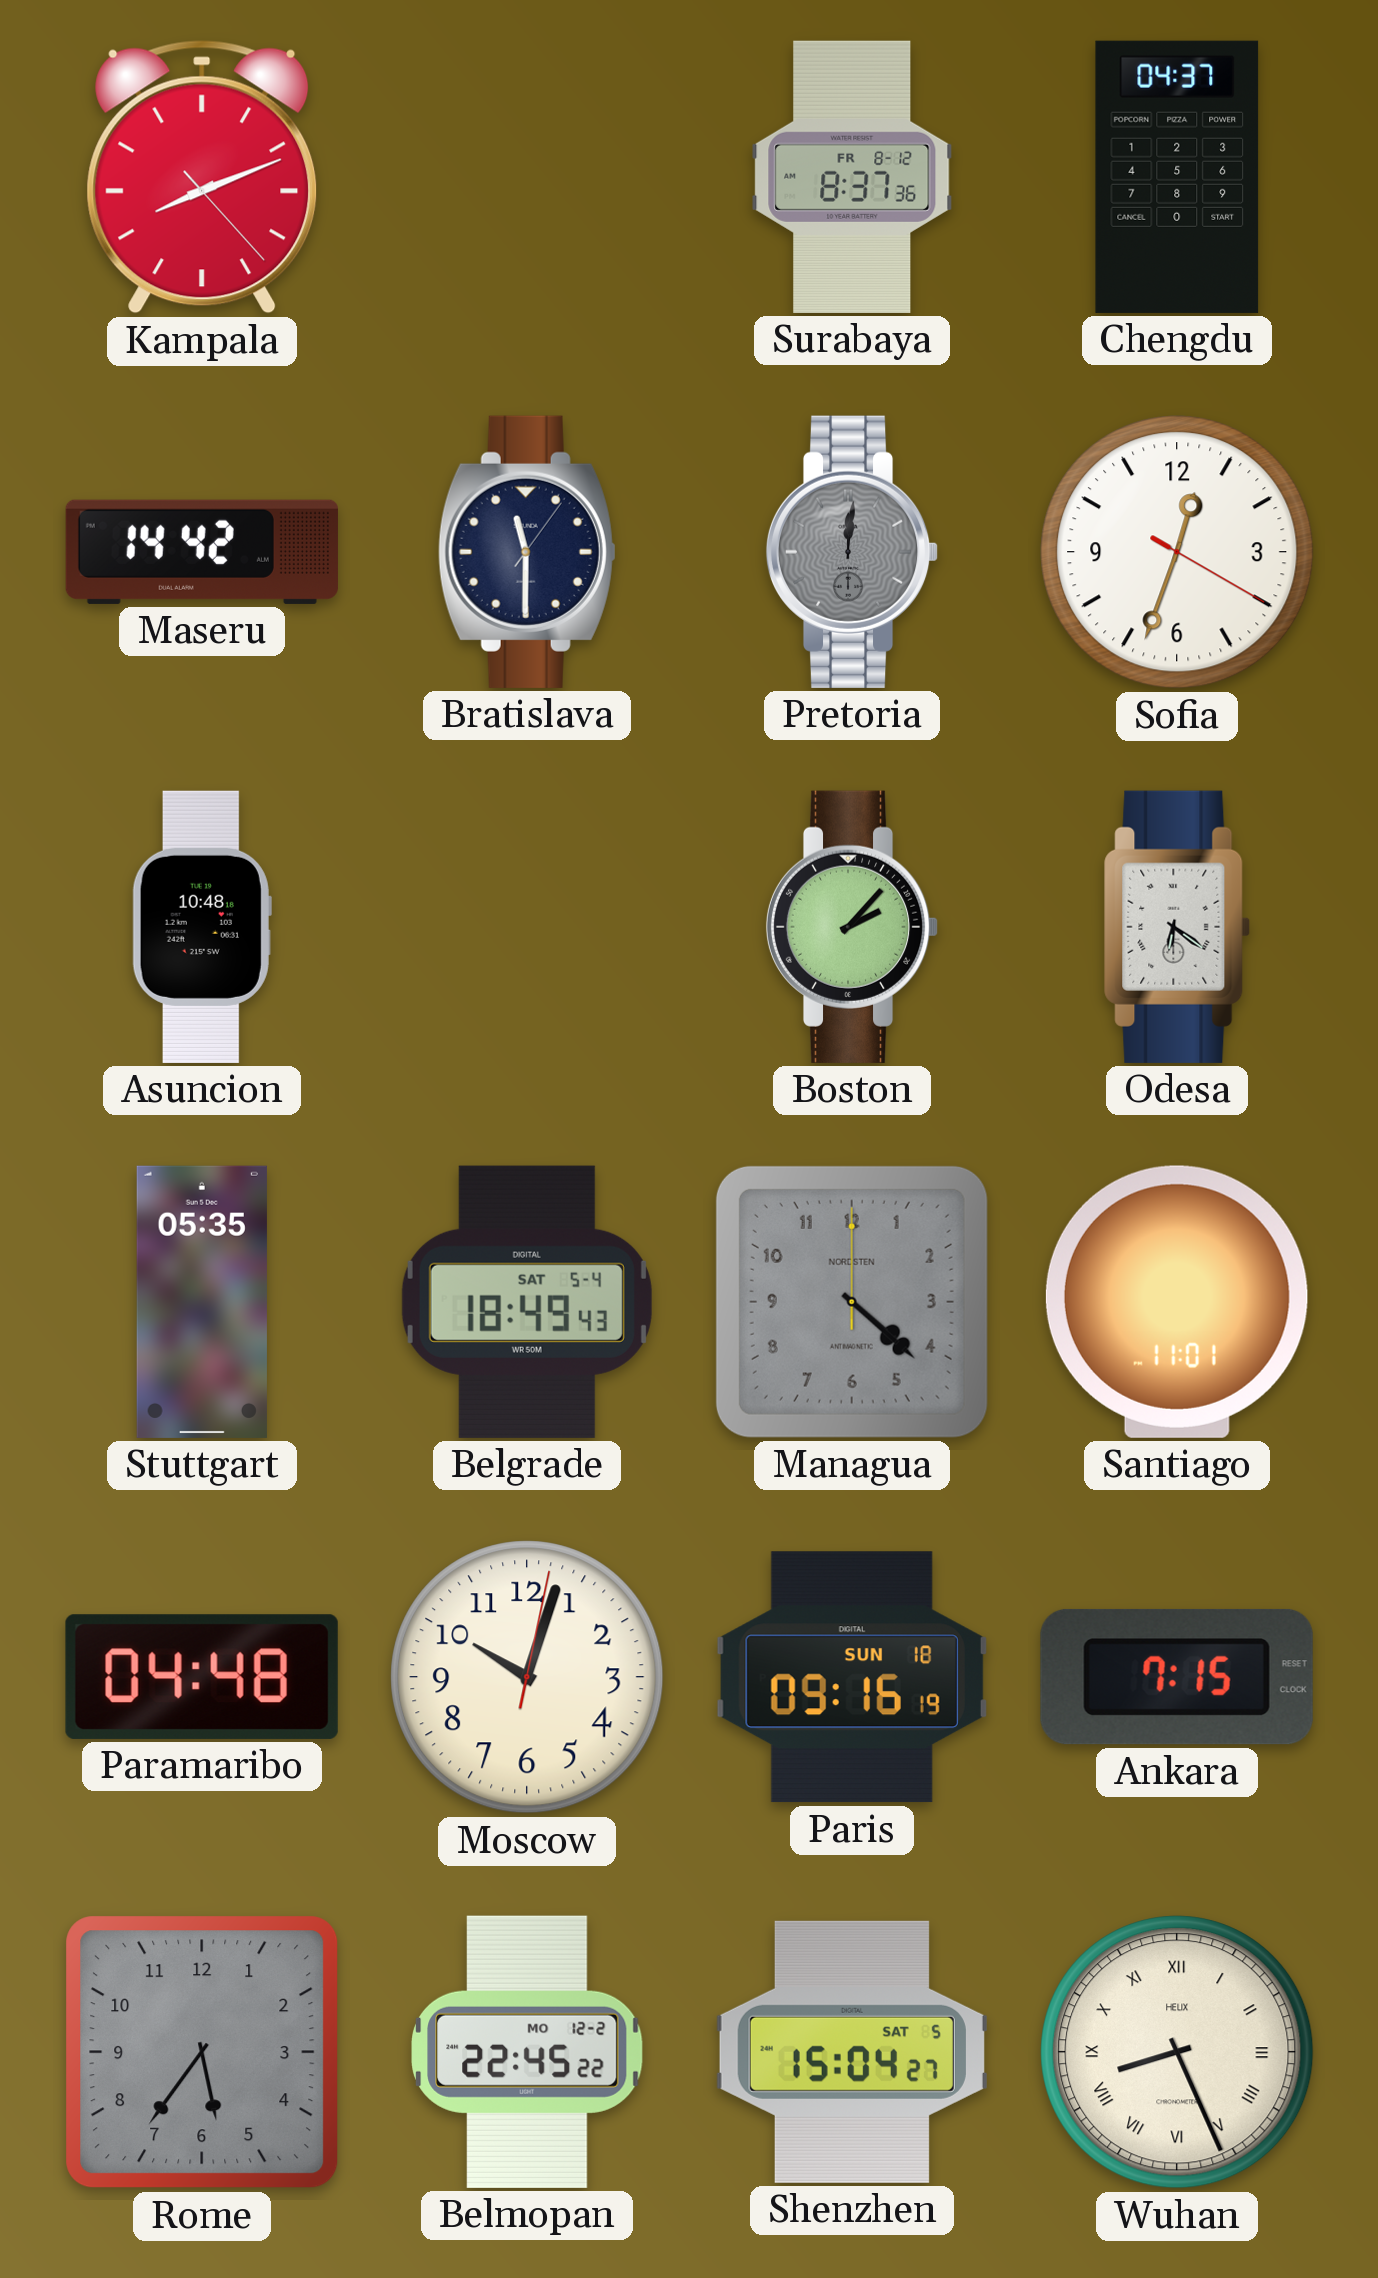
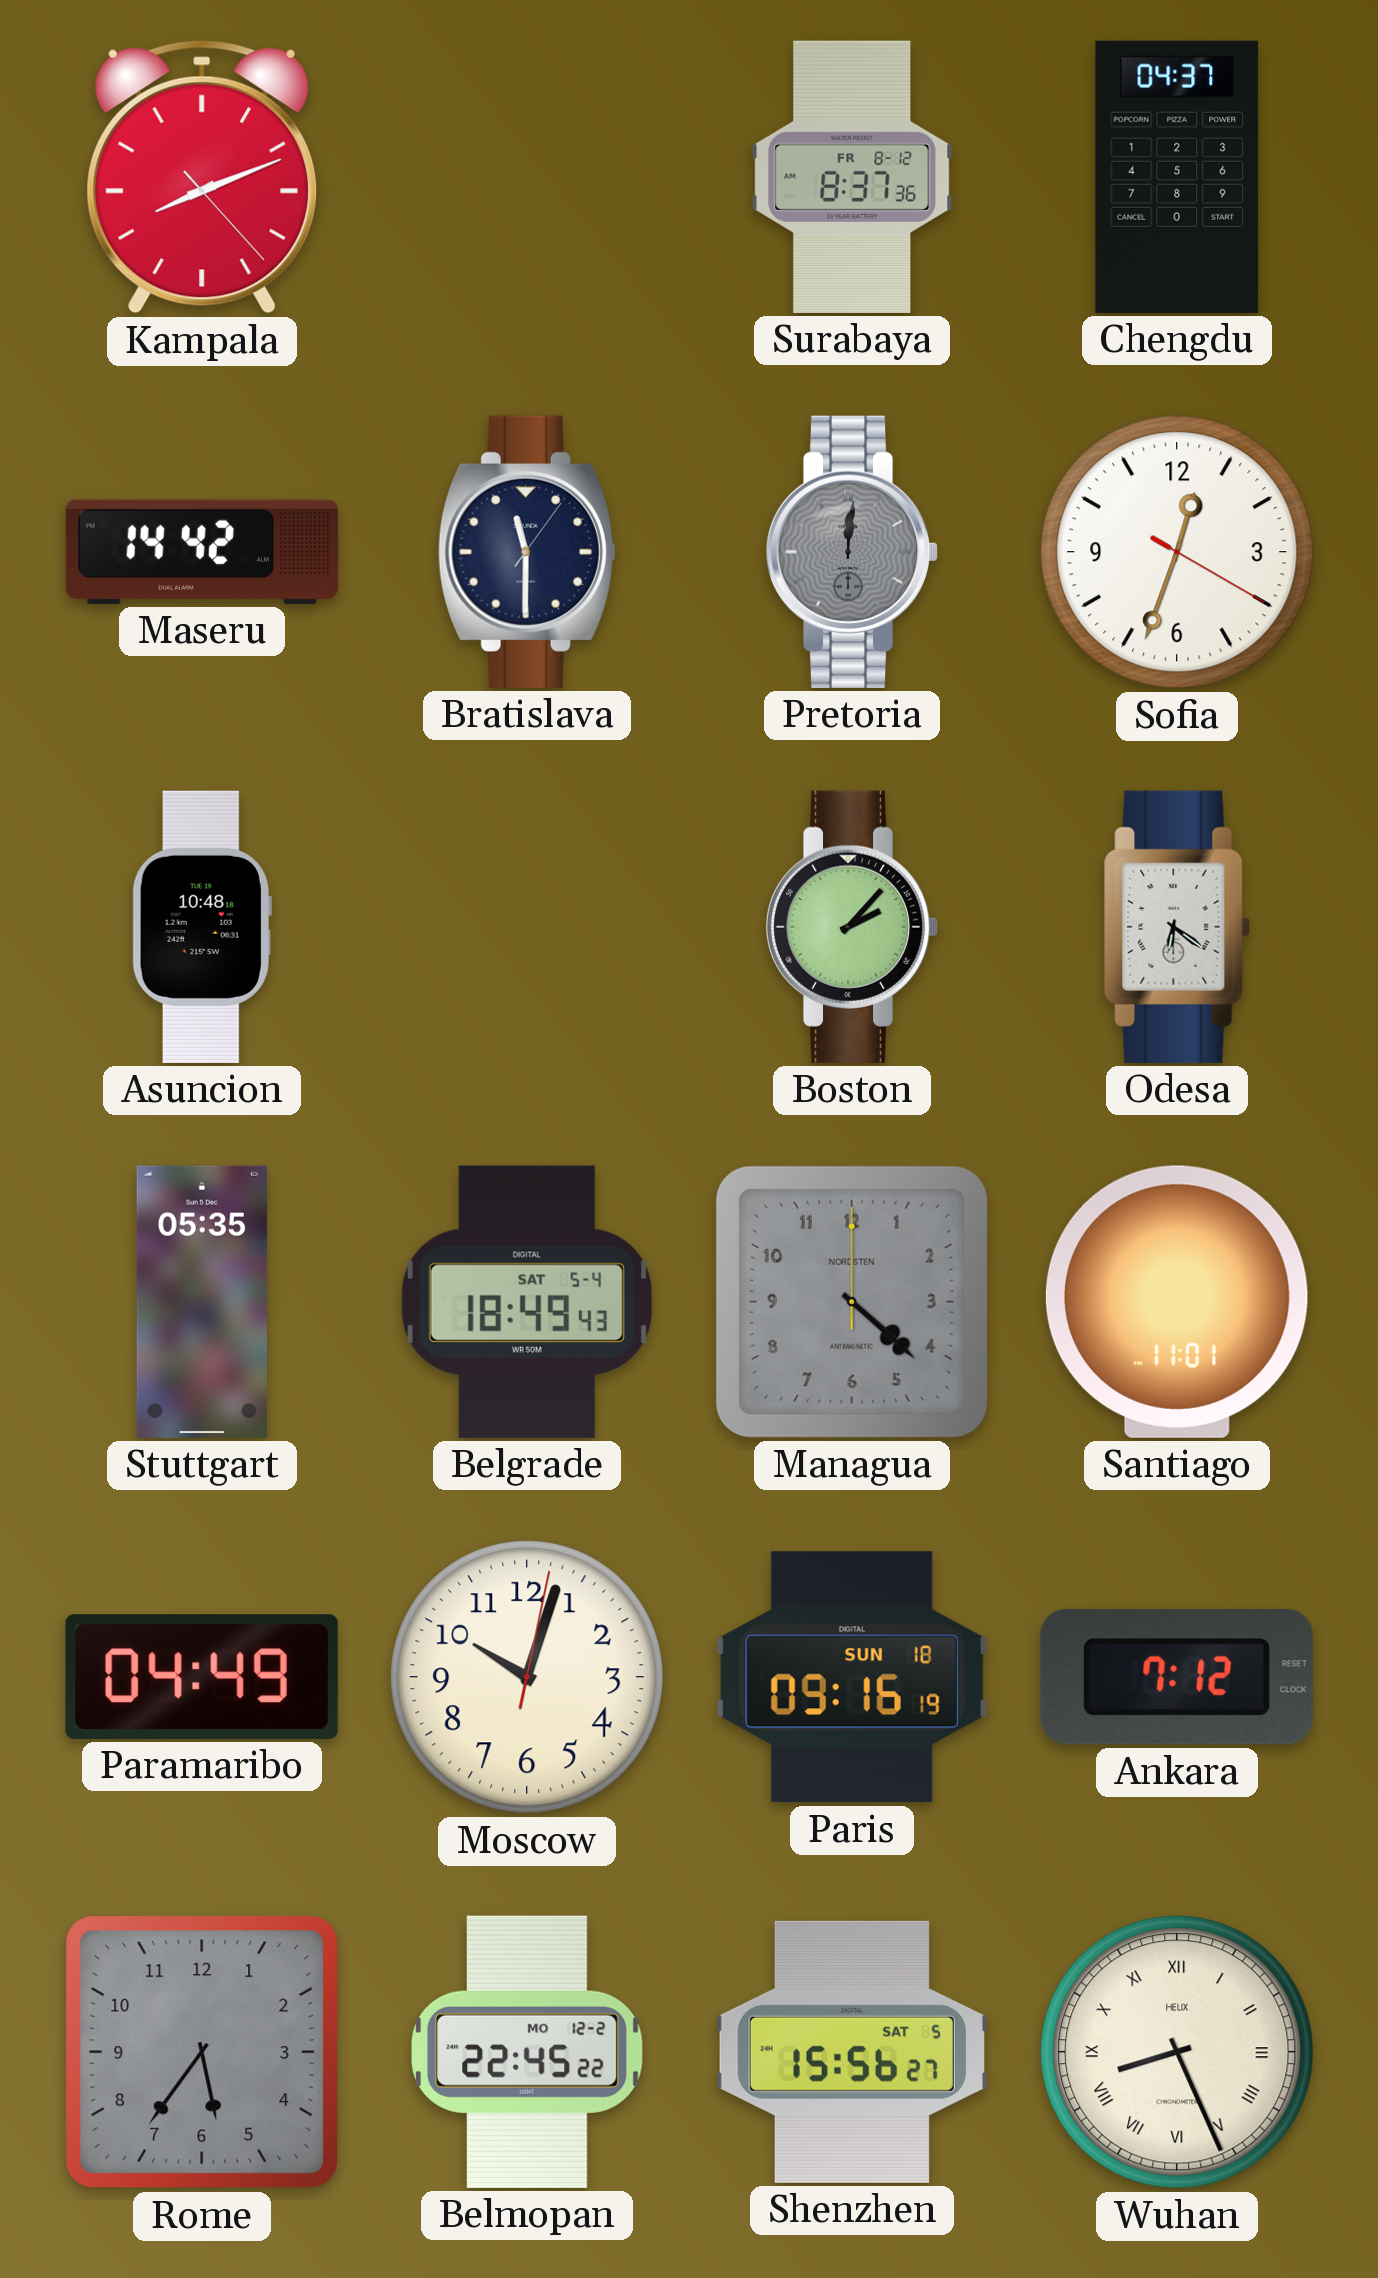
Paramaribo: 04:48 -> 04:49
Ankara: 7:15 -> 7:12
Shenzhen: 15:04 -> 15:56
